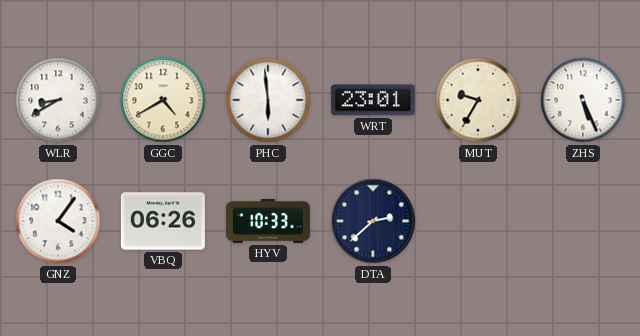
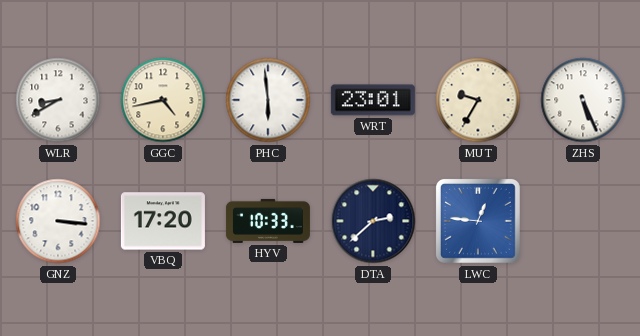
GGC: 4:40 -> 4:43
GNZ: 4:06 -> 3:16
VBQ: 06:26 -> 17:20
LWC: none -> 12:46
